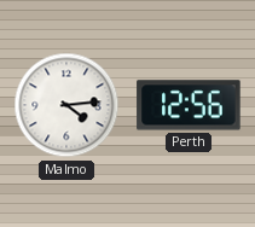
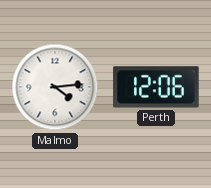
Perth: 12:56 -> 12:06
